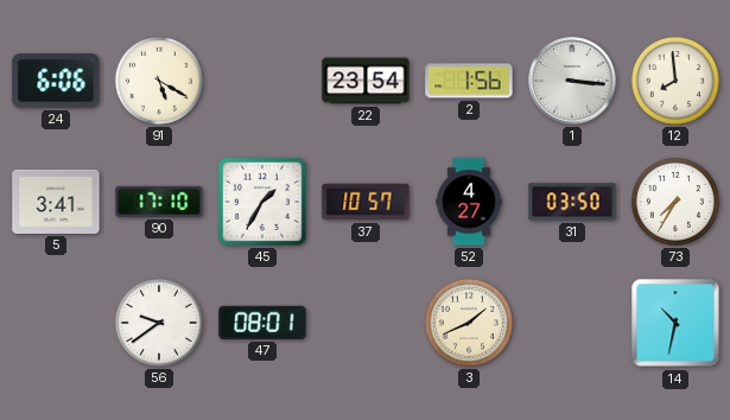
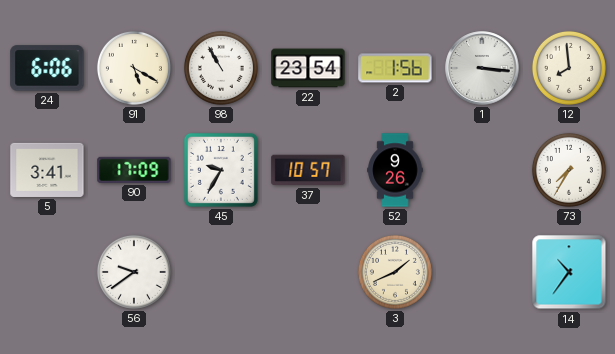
98: none -> 10:55
90: 17:10 -> 17:09
45: 1:35 -> 9:35
52: 4:27 -> 9:26
31: 03:50 -> none
47: 08:01 -> none
14: 10:32 -> 10:36
